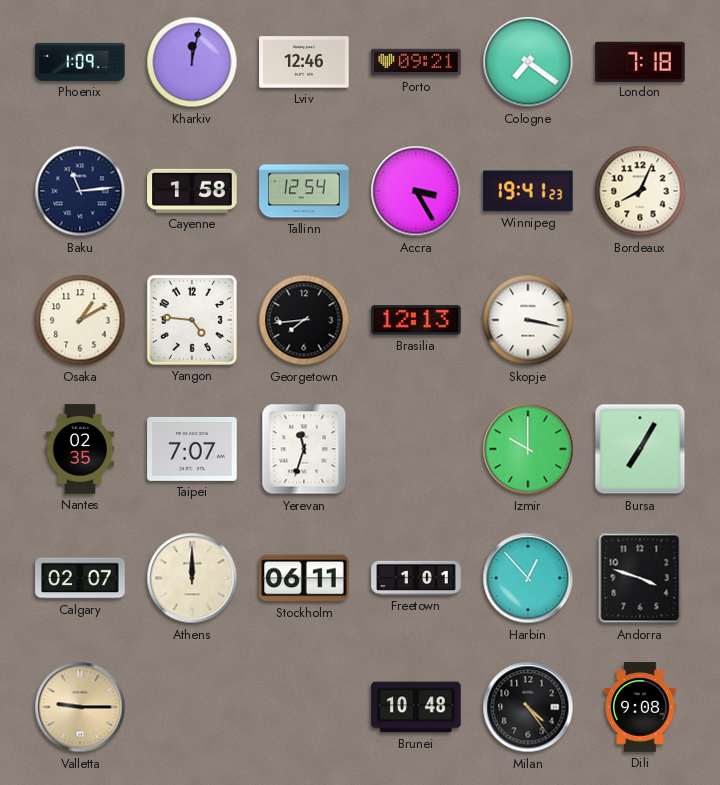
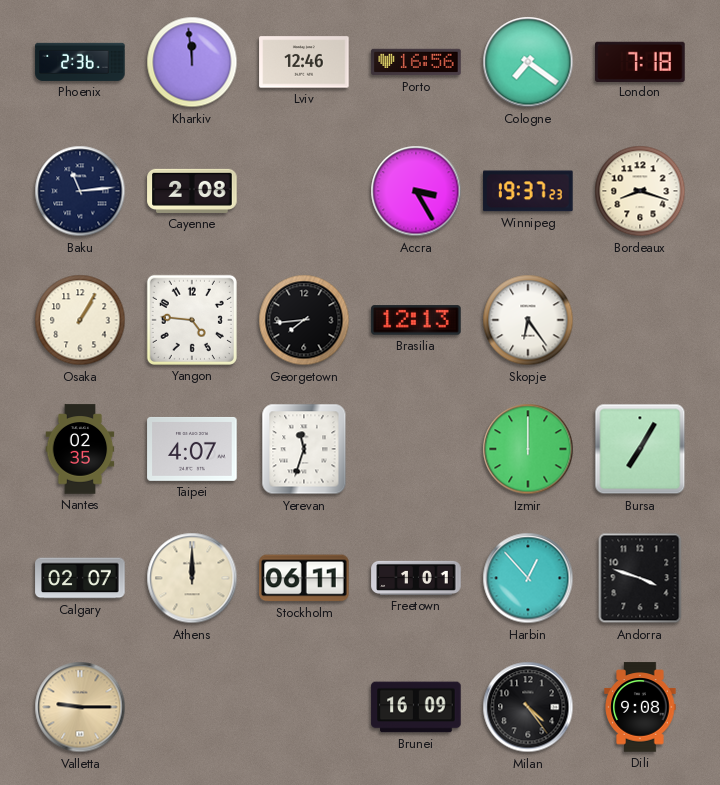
Phoenix: 1:09 -> 2:36
Kharkiv: 12:02 -> 11:59
Porto: 09:21 -> 16:56
Cayenne: 1:58 -> 2:08
Tallinn: 12:54 -> none
Winnipeg: 19:41 -> 19:37
Bordeaux: 8:04 -> 8:18
Osaka: 1:10 -> 1:05
Skopje: 3:17 -> 6:24
Taipei: 7:07 -> 4:07
Izmir: 10:00 -> 12:00
Brunei: 10:48 -> 16:09
